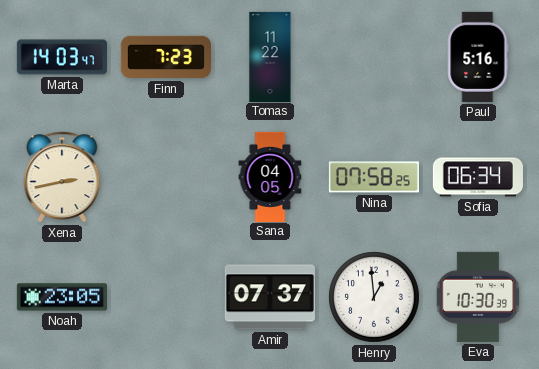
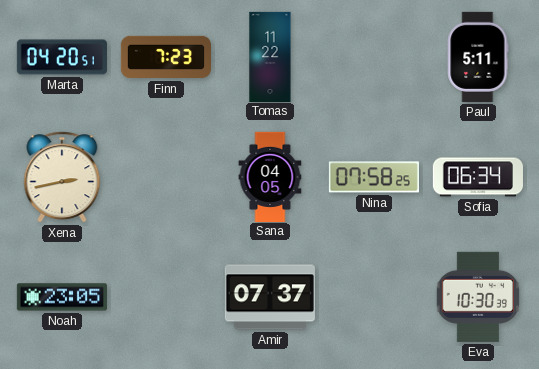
Marta: 14:03 -> 04:20
Paul: 5:16 -> 5:11
Henry: 12:59 -> none
